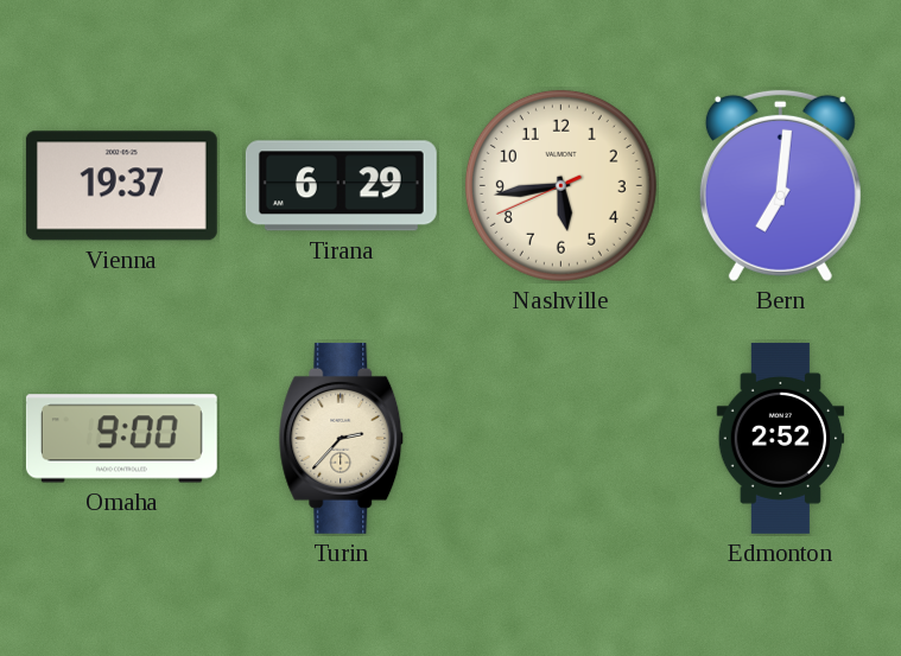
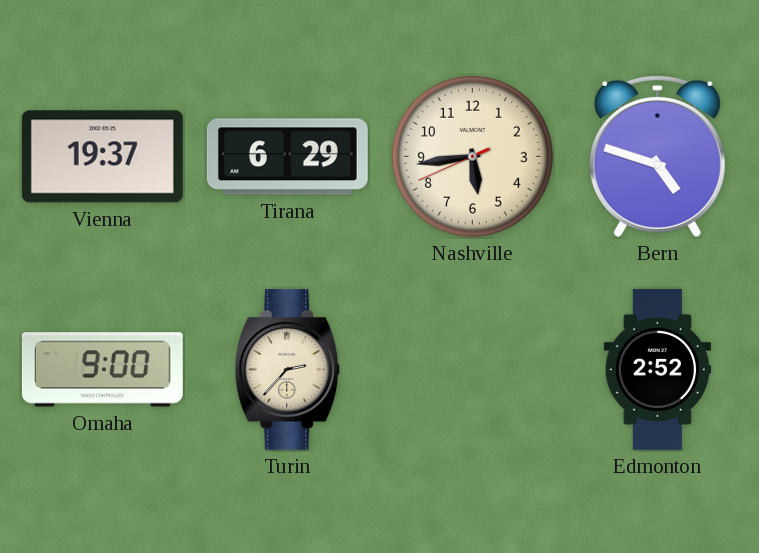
Bern: 7:01 -> 4:48
